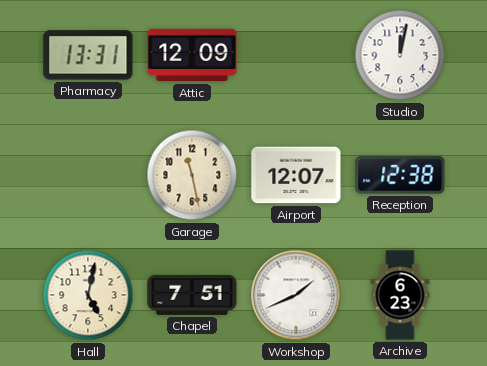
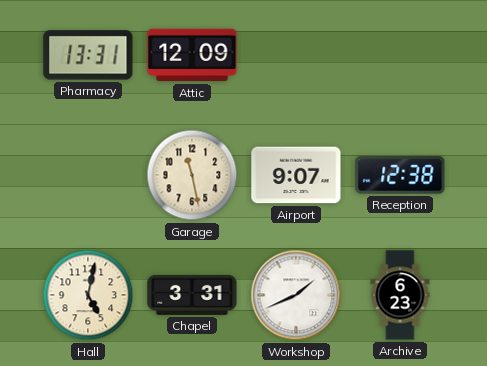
Studio: 12:02 -> none
Airport: 12:07 -> 9:07
Chapel: 7:51 -> 3:31
